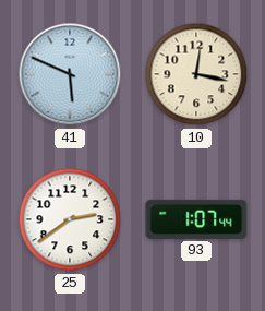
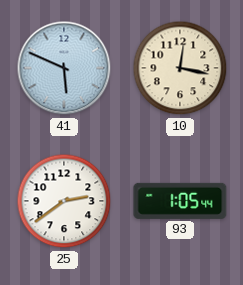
93: 1:07 -> 1:05
